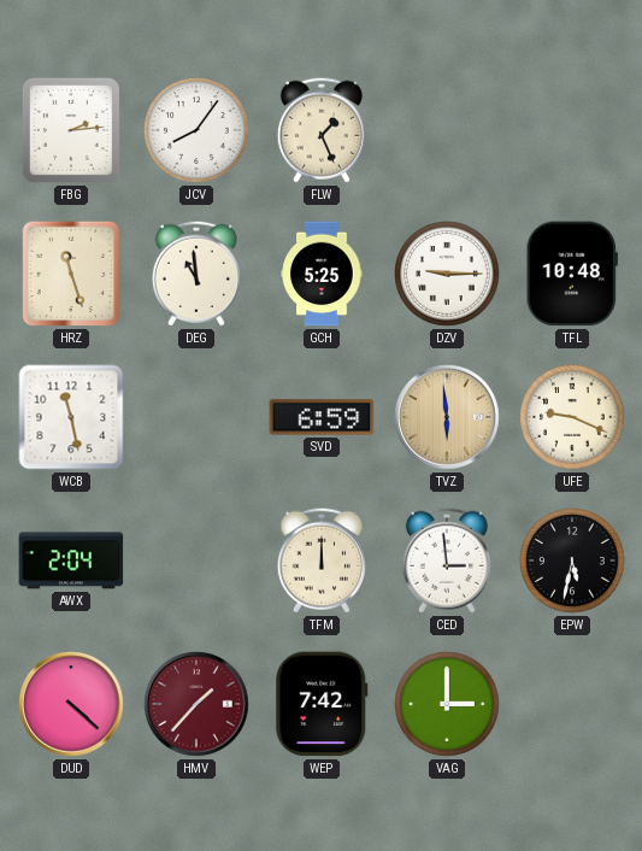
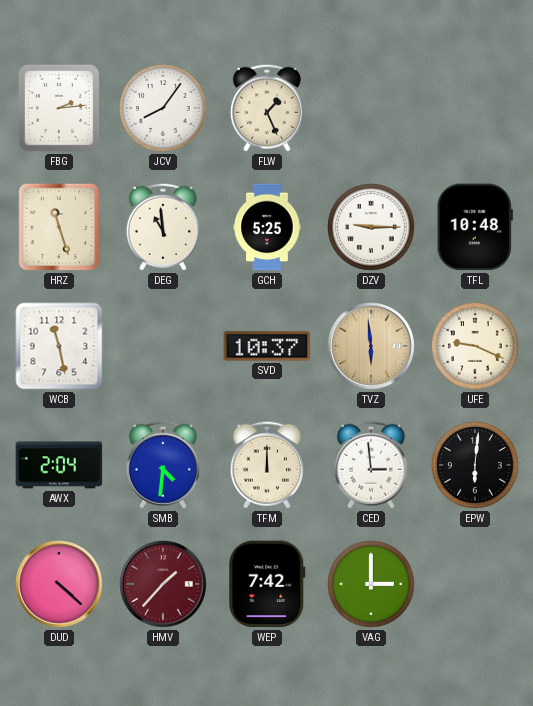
SVD: 6:59 -> 10:37
SMB: none -> 4:31
EPW: 5:32 -> 6:01
